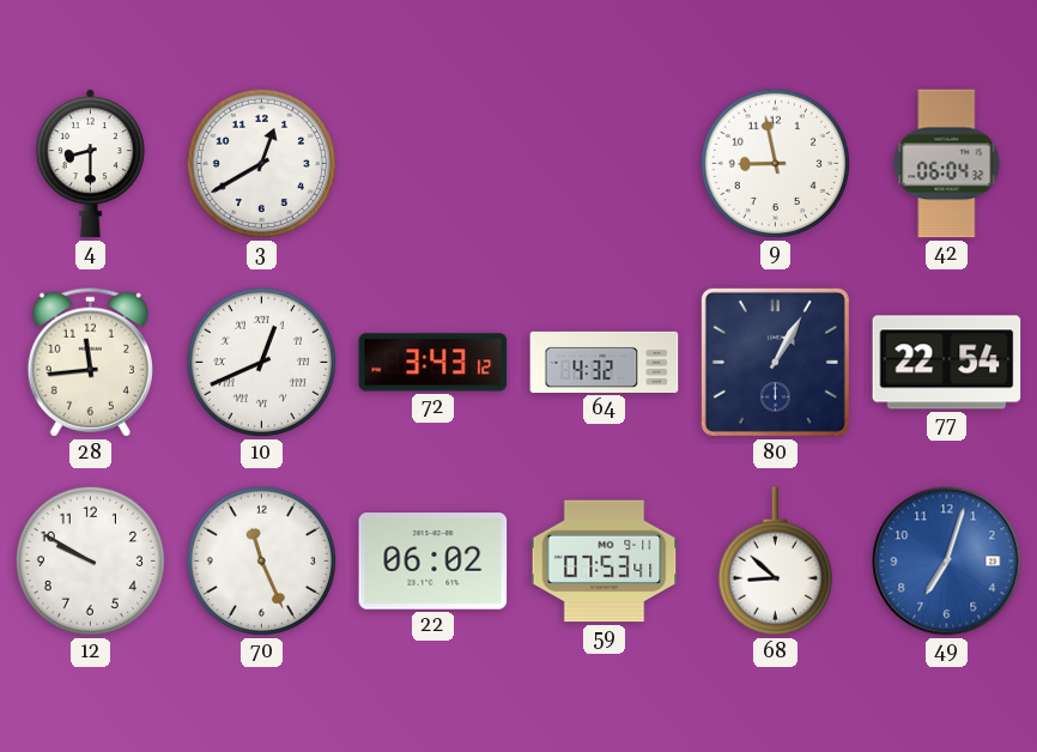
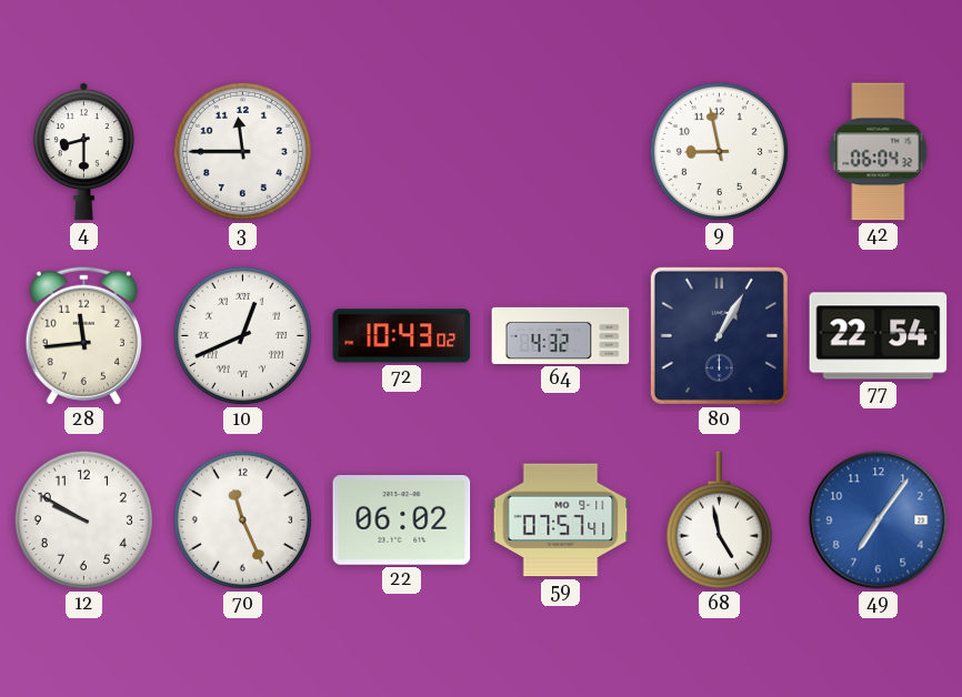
3: 12:40 -> 11:45
72: 3:43 -> 10:43
59: 07:53 -> 07:57
68: 8:52 -> 4:58
49: 7:03 -> 7:06
